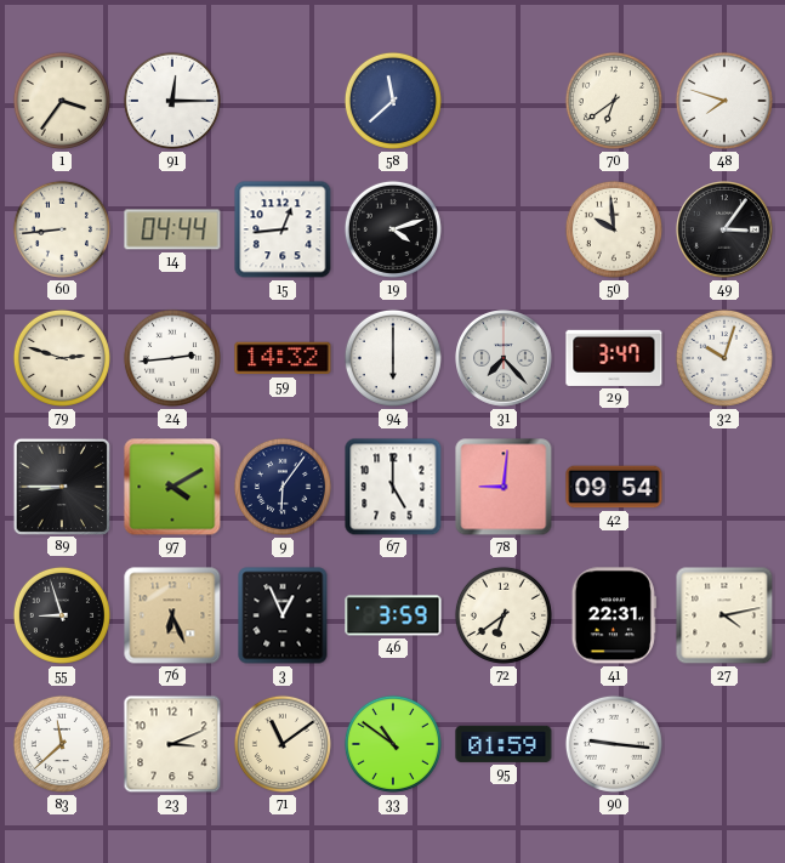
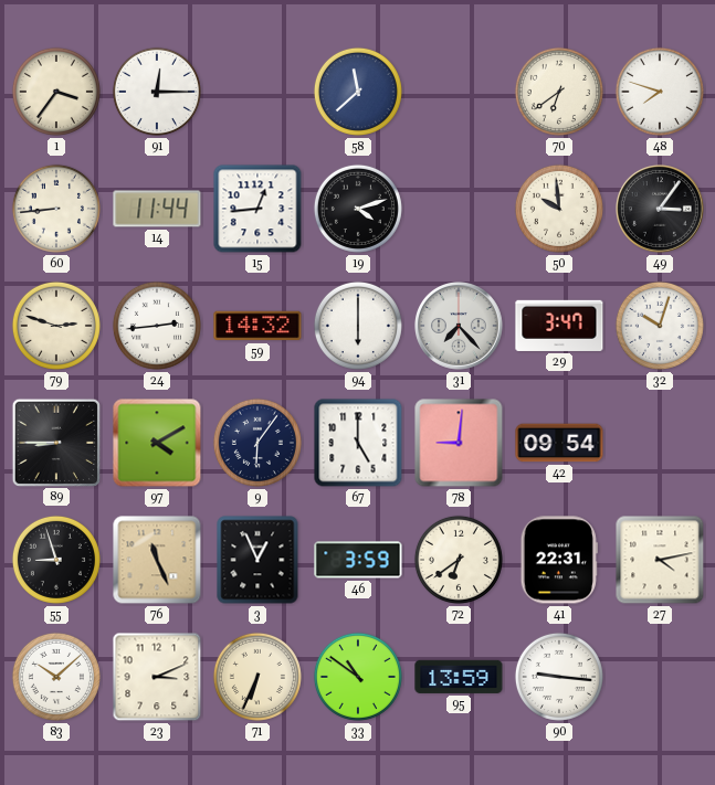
14: 04:44 -> 11:44
76: 6:26 -> 11:26
83: 11:38 -> 10:08
71: 11:09 -> 6:34
95: 01:59 -> 13:59
